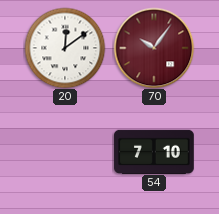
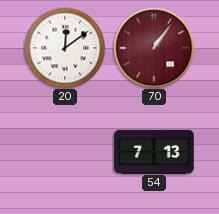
70: 10:06 -> 1:06
54: 7:10 -> 7:13
